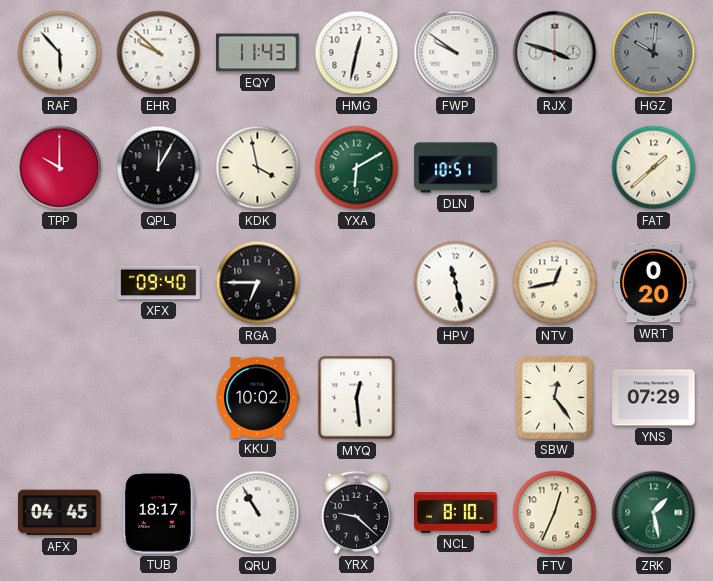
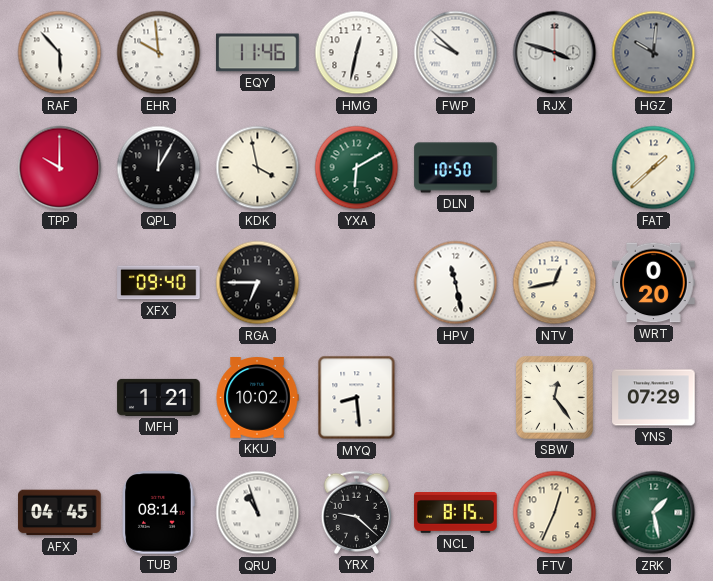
EHR: 9:52 -> 9:59
EQY: 11:43 -> 11:46
FWP: 9:51 -> 9:52
DLN: 10:51 -> 10:50
MFH: none -> 1:21
MYQ: 12:29 -> 8:29
TUB: 18:17 -> 08:14
QRU: 10:55 -> 10:57
NCL: 8:10 -> 8:15
